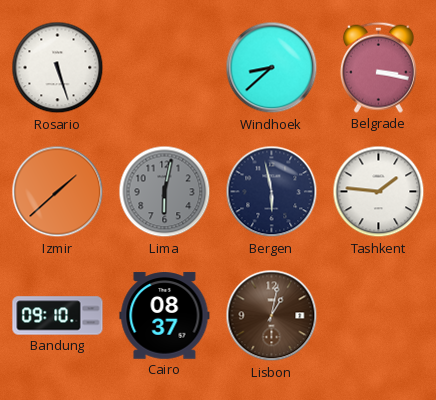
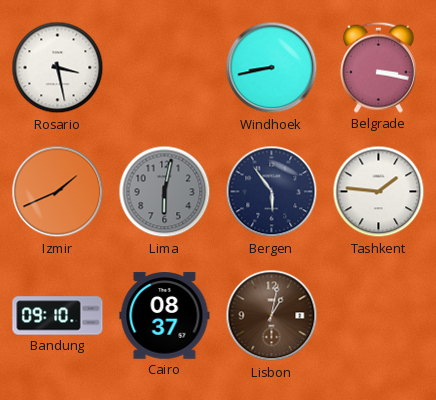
Rosario: 5:27 -> 3:28
Windhoek: 8:38 -> 8:43
Izmir: 1:38 -> 1:41
Bergen: 5:58 -> 5:54
